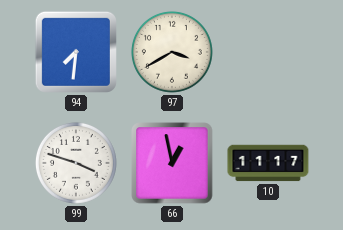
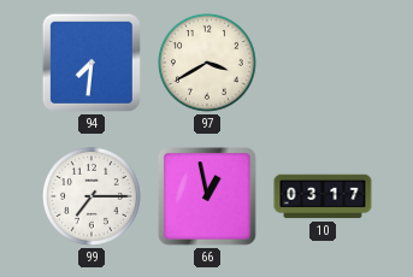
99: 3:48 -> 7:15
10: 11:17 -> 03:17
